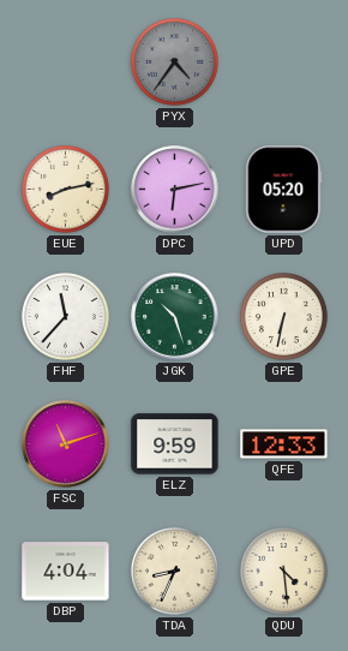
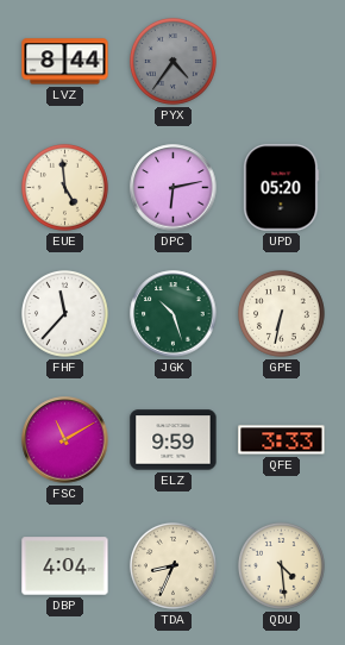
LVZ: none -> 8:44
EUE: 8:13 -> 4:59
FSC: 11:12 -> 11:10
QFE: 12:33 -> 3:33
